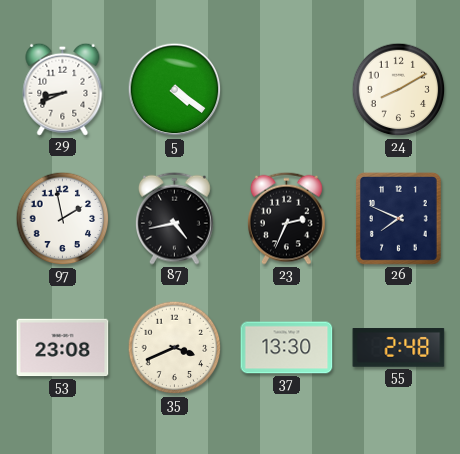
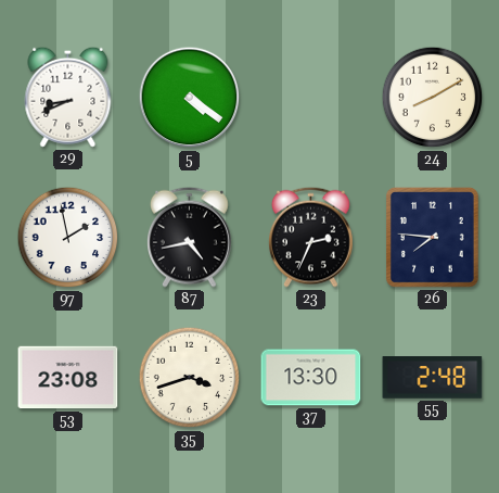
26: 7:49 -> 7:46
35: 3:41 -> 3:42
